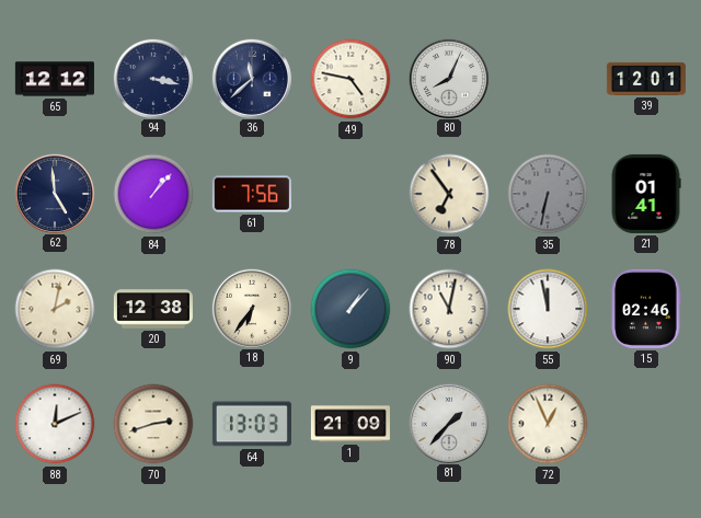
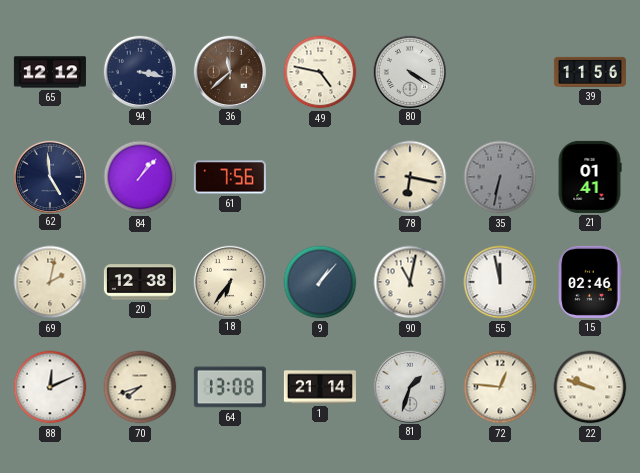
36 dial: navy -> brown
80: 8:04 -> 4:20
39: 12:01 -> 11:56
78: 6:54 -> 6:17
70: 2:42 -> 7:42
64: 13:03 -> 13:08
1: 21:09 -> 21:14
81: 1:37 -> 1:33
72: 12:56 -> 12:46
22: none -> 9:48
